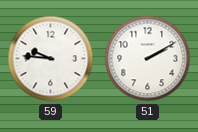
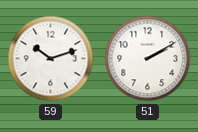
59: 9:46 -> 10:12
